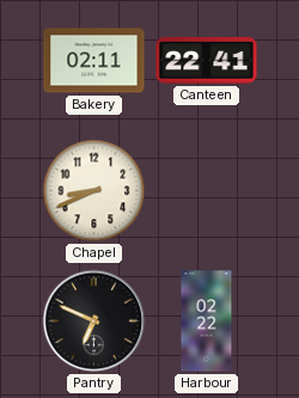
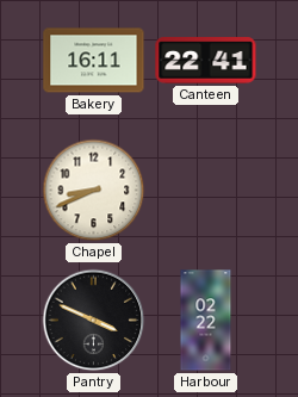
Bakery: 02:11 -> 16:11
Pantry: 6:49 -> 3:49
